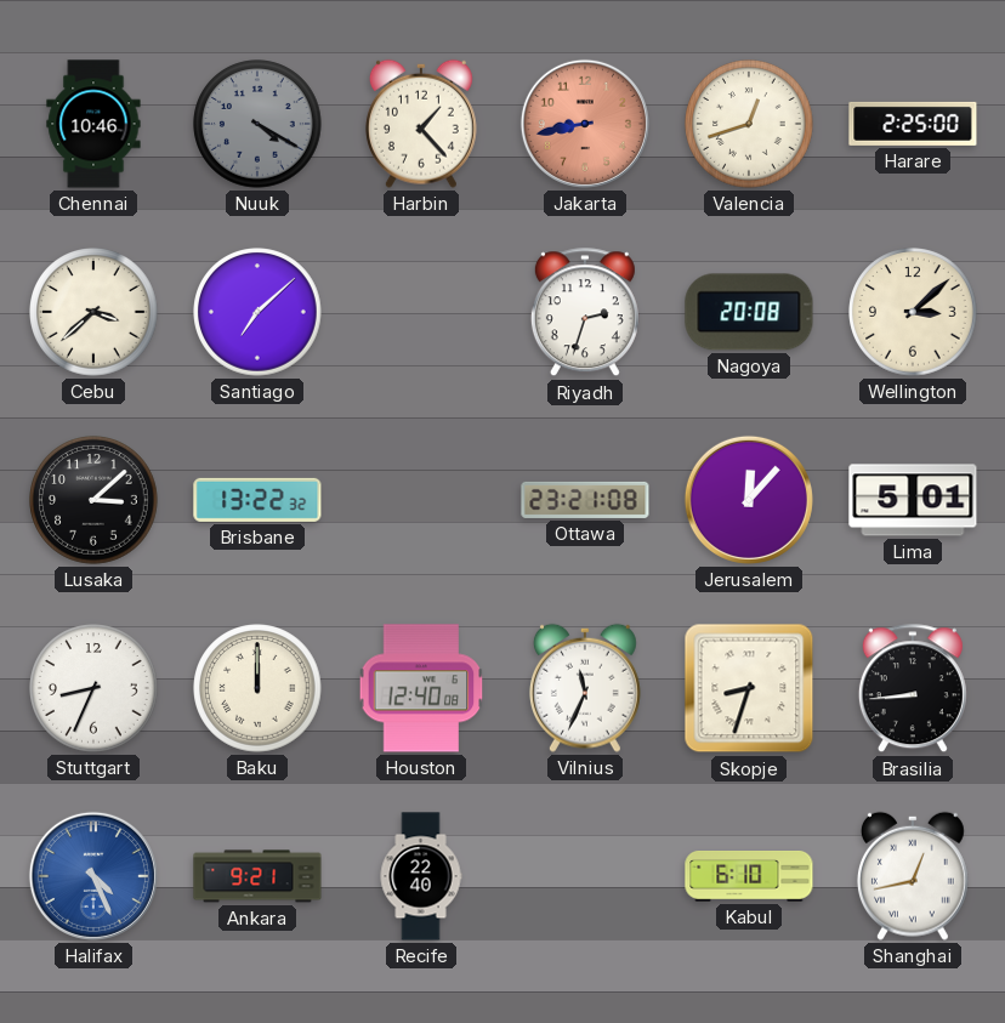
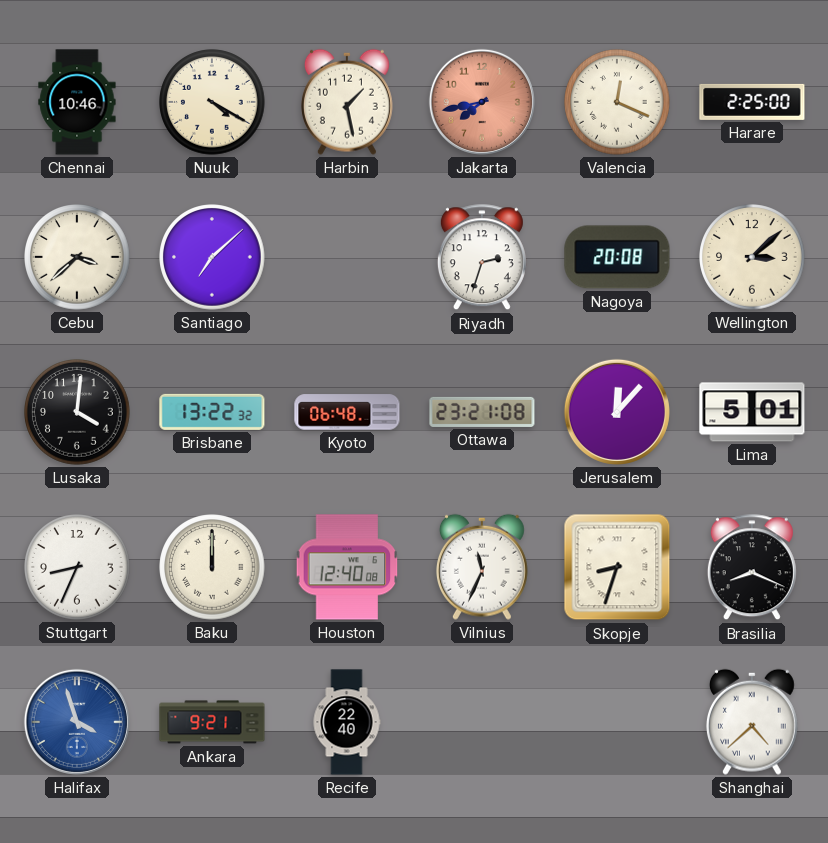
Nuuk dial: grey -> cream
Harbin: 1:23 -> 1:28
Jakarta: 8:43 -> 7:43
Valencia: 12:42 -> 12:19
Lusaka: 3:08 -> 4:01
Kyoto: none -> 06:48
Brasilia: 8:44 -> 8:19
Halifax: 4:26 -> 3:57
Kabul: 6:10 -> none
Shanghai: 12:43 -> 4:38
